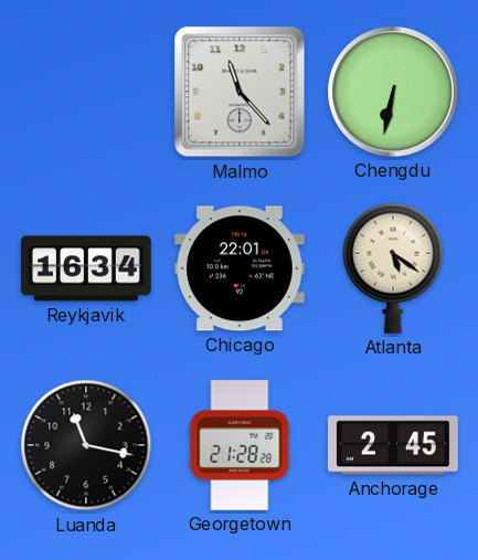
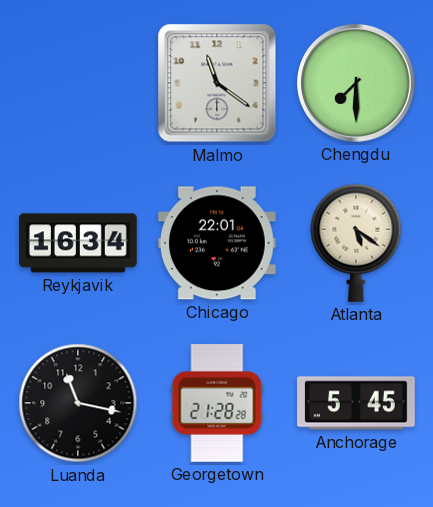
Malmo: 11:23 -> 11:21
Chengdu: 6:32 -> 7:30
Anchorage: 2:45 -> 5:45
